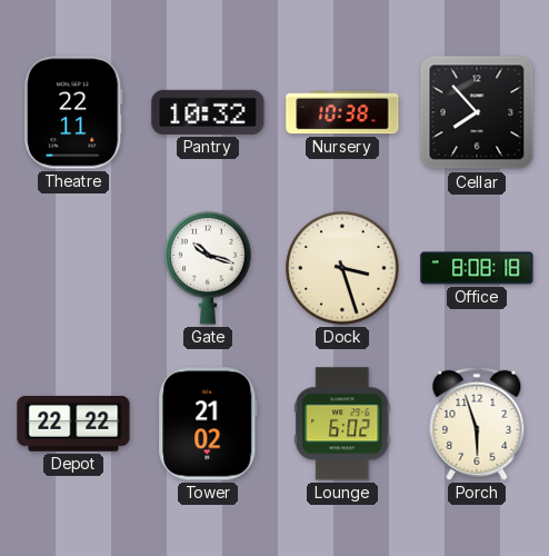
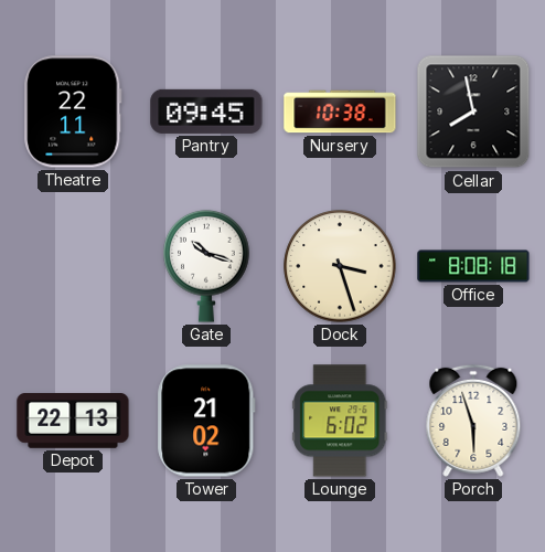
Pantry: 10:32 -> 09:45
Cellar: 7:53 -> 7:58
Depot: 22:22 -> 22:13
